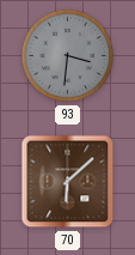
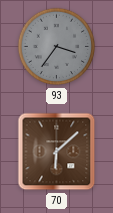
93: 3:31 -> 3:36
